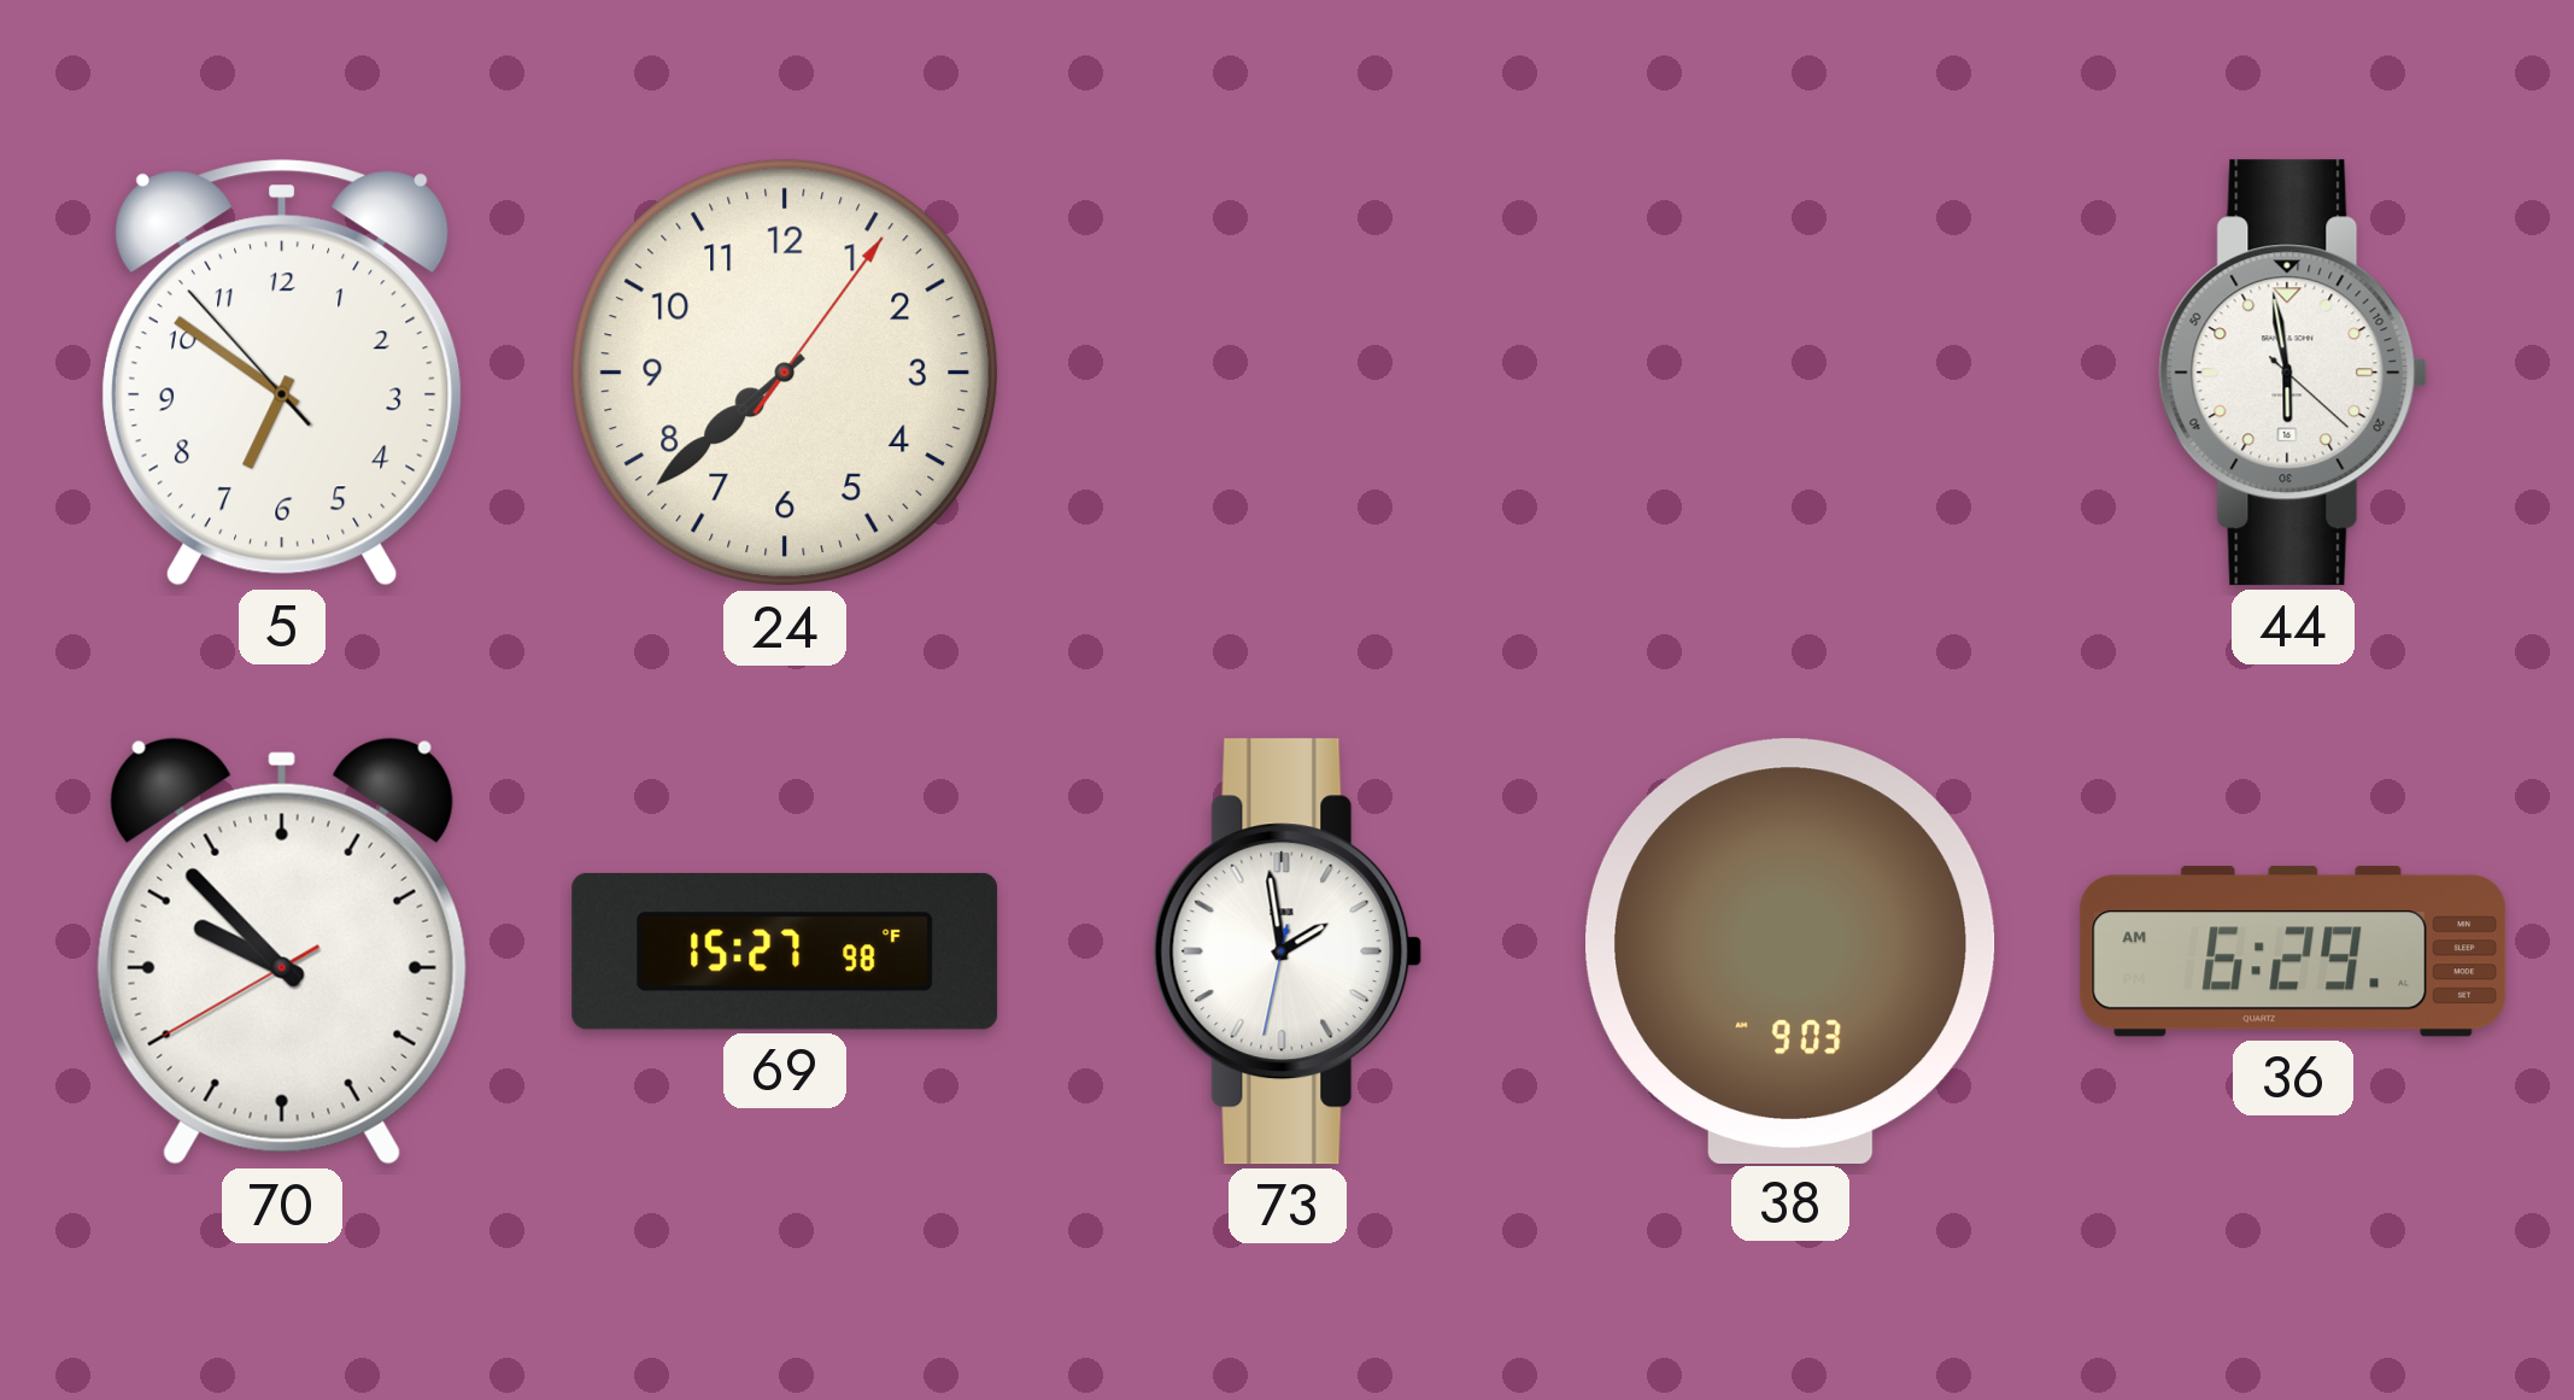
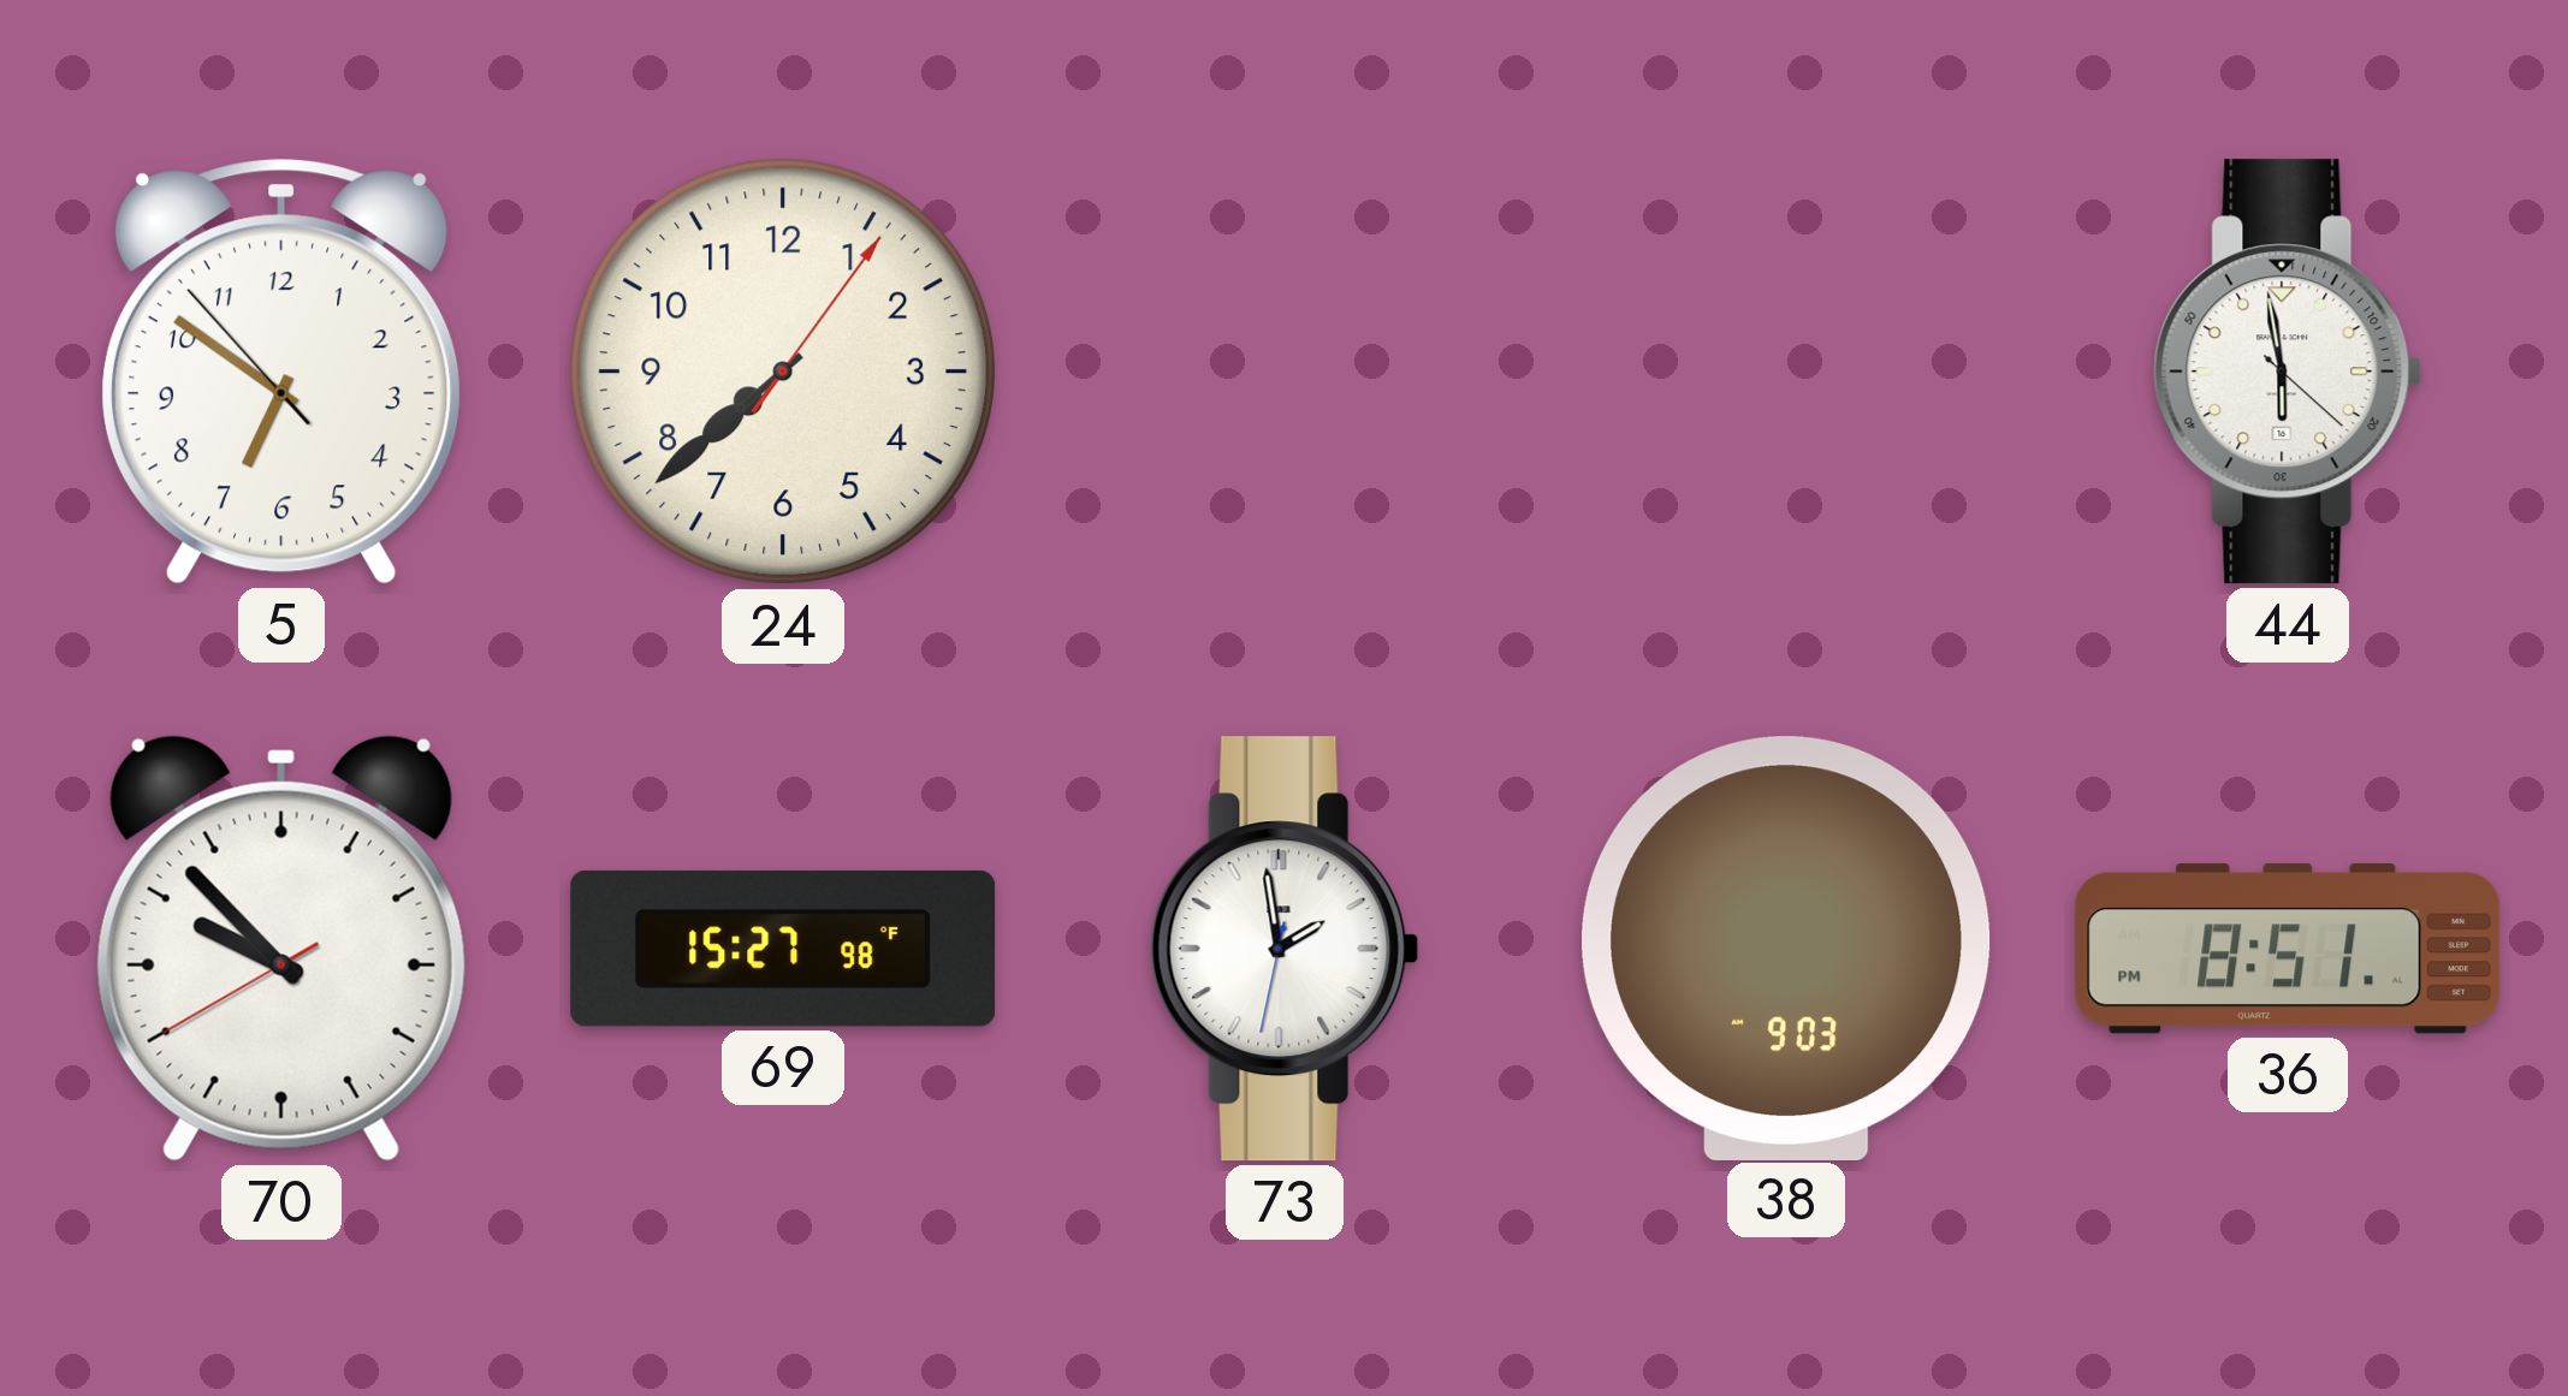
36: 6:29 -> 8:51
